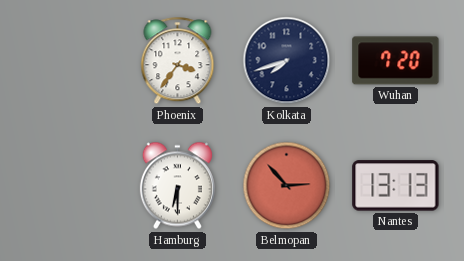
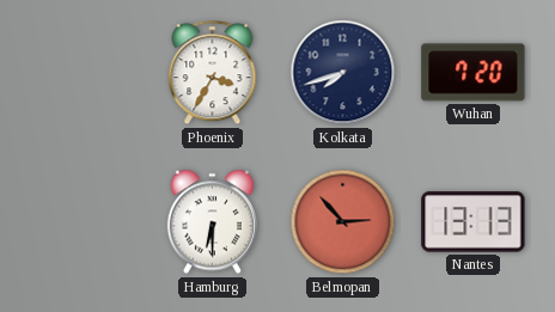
Phoenix: 3:36 -> 3:35
